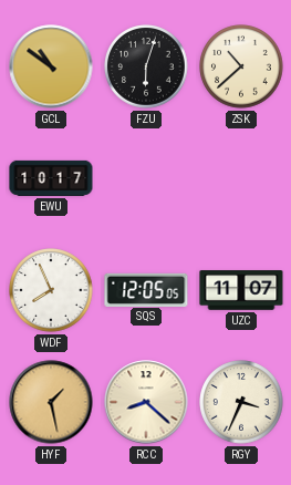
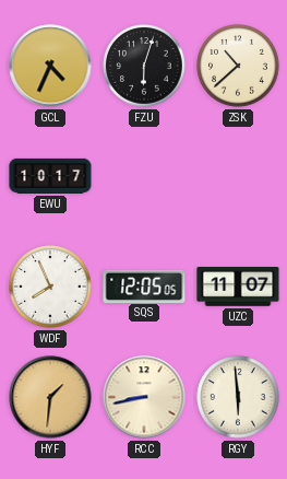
GCL: 10:51 -> 4:34
HYF: 1:28 -> 1:31
RCC: 8:22 -> 8:43
RGY: 3:34 -> 5:59
